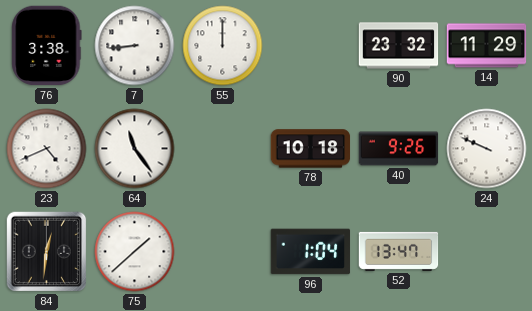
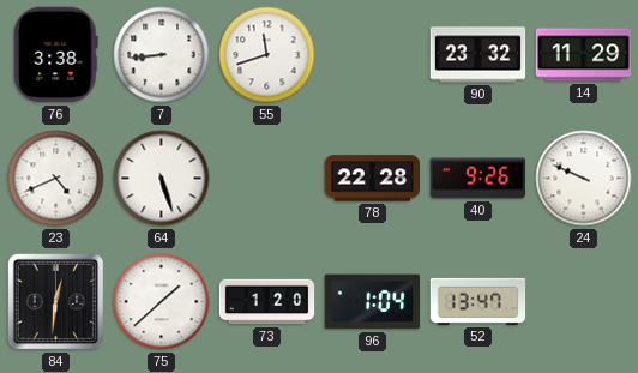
55: 12:00 -> 11:42
64: 11:24 -> 5:27
78: 10:18 -> 22:28
73: none -> 1:20
